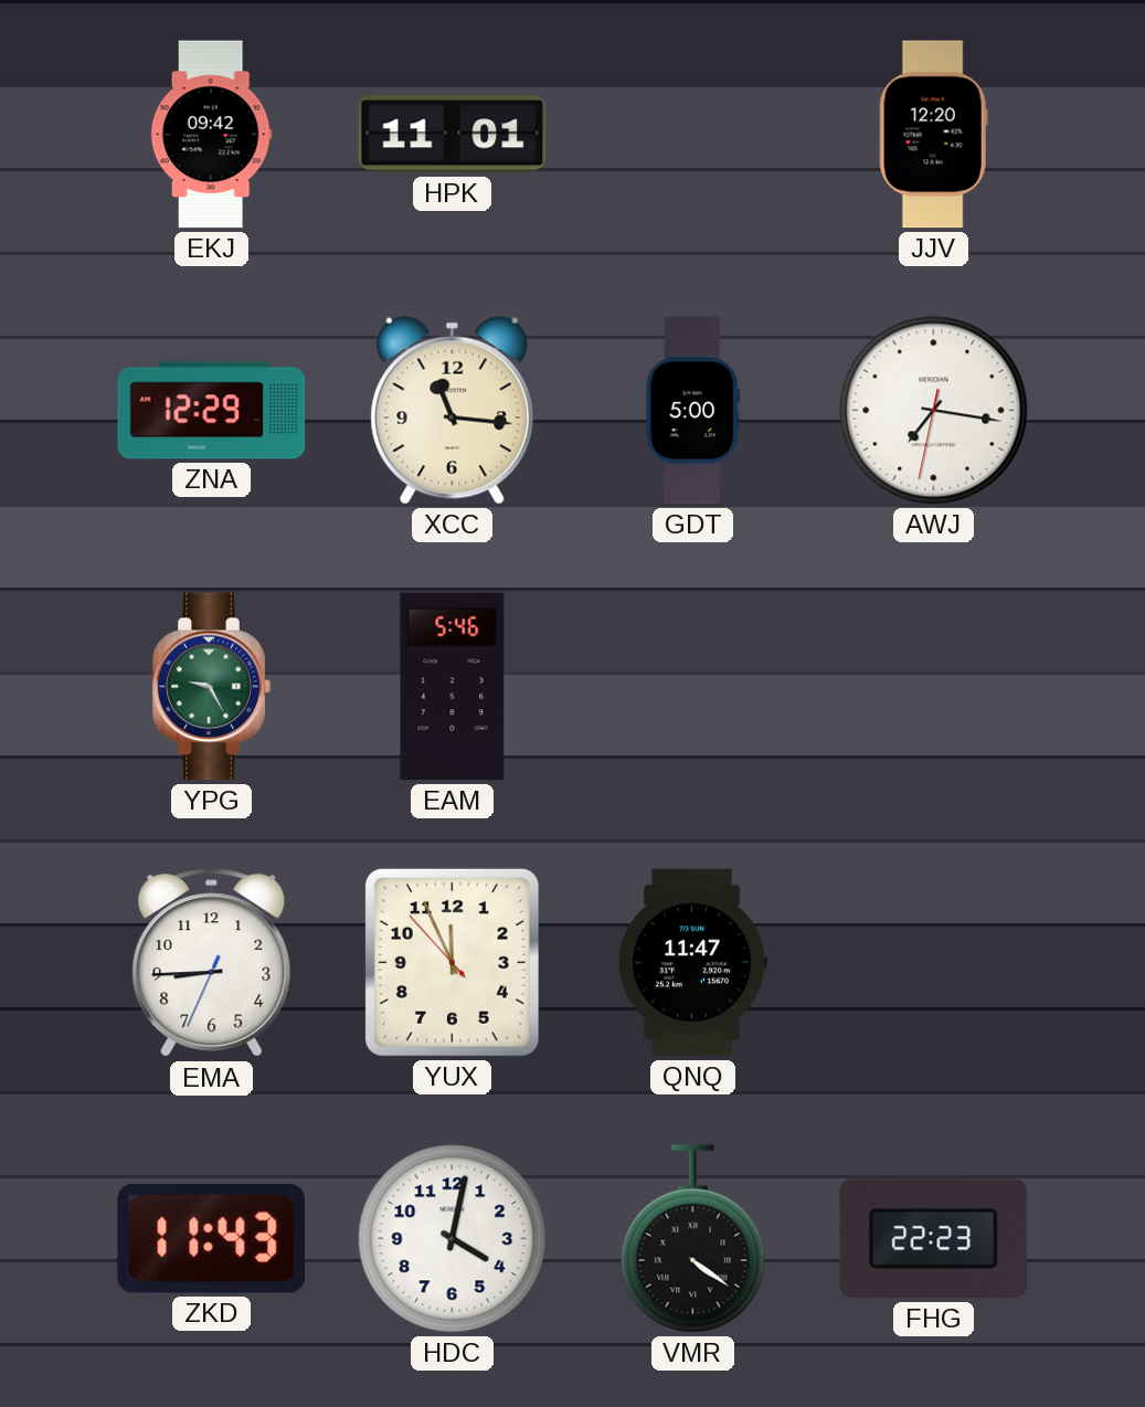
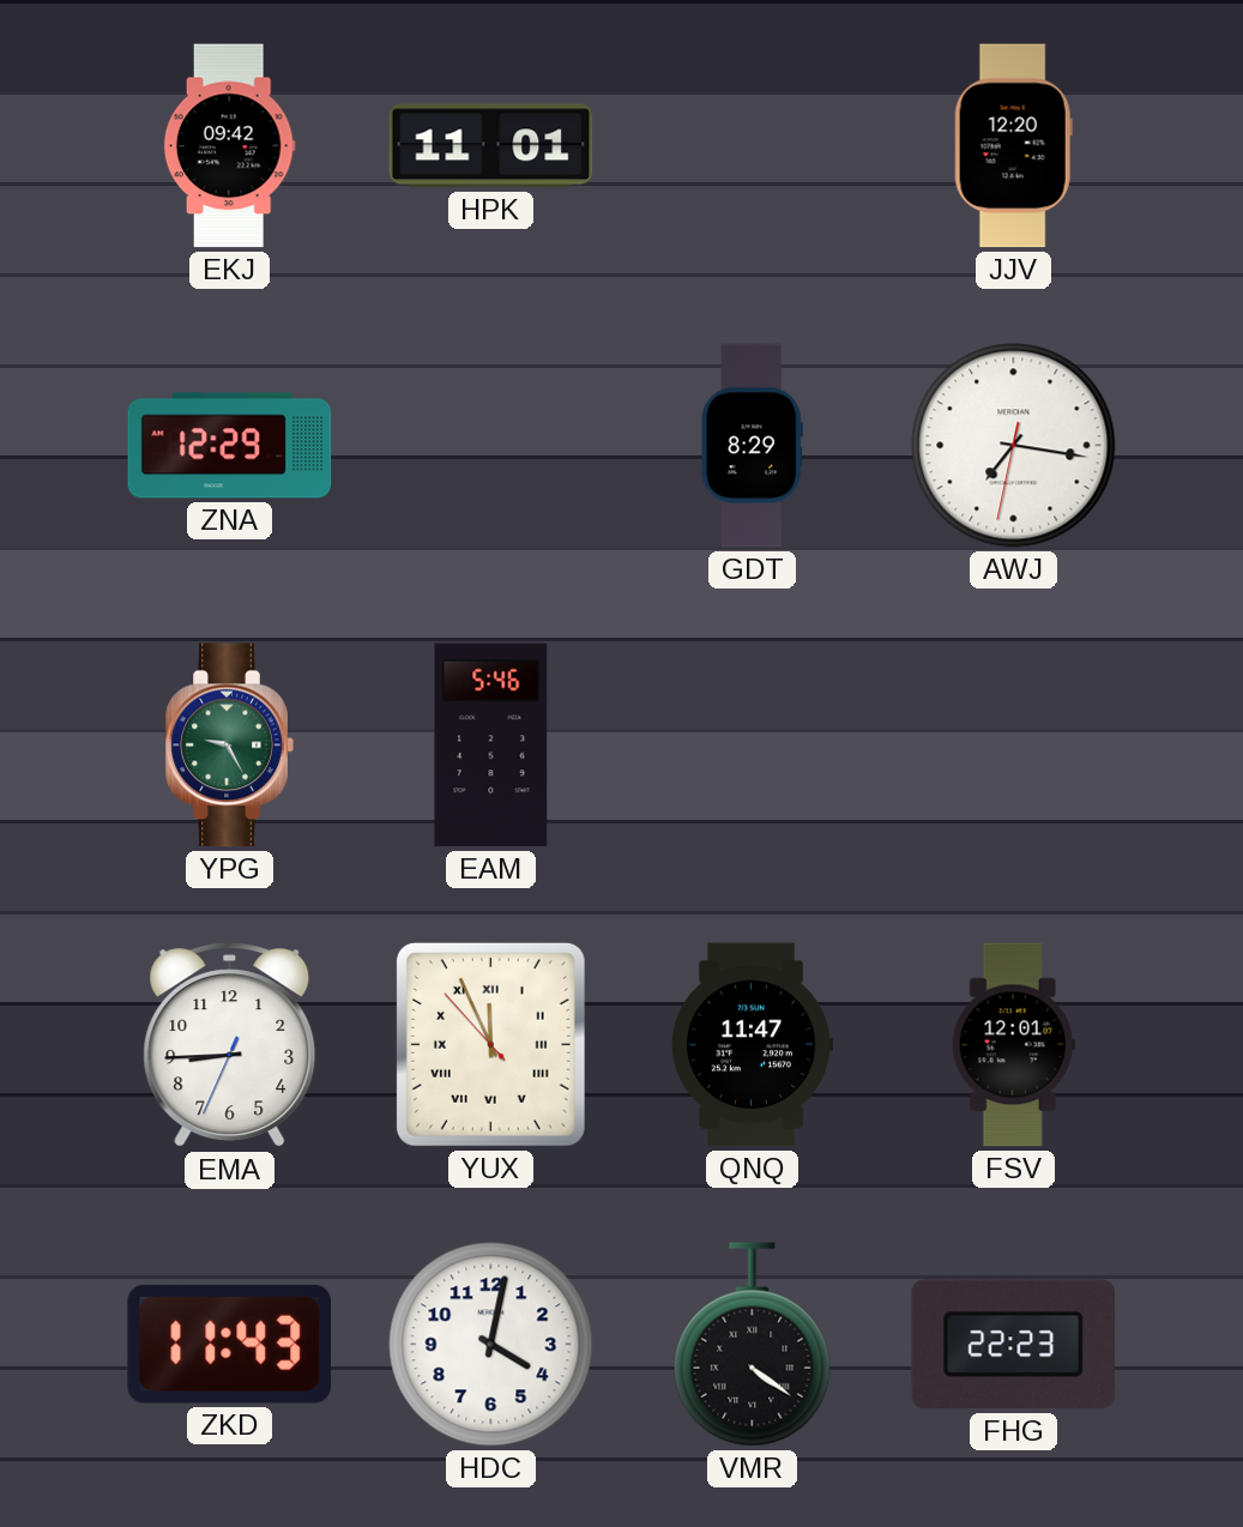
XCC: 11:16 -> none
GDT: 5:00 -> 8:29
YUX numerals: Arabic -> Roman
FSV: none -> 12:01
